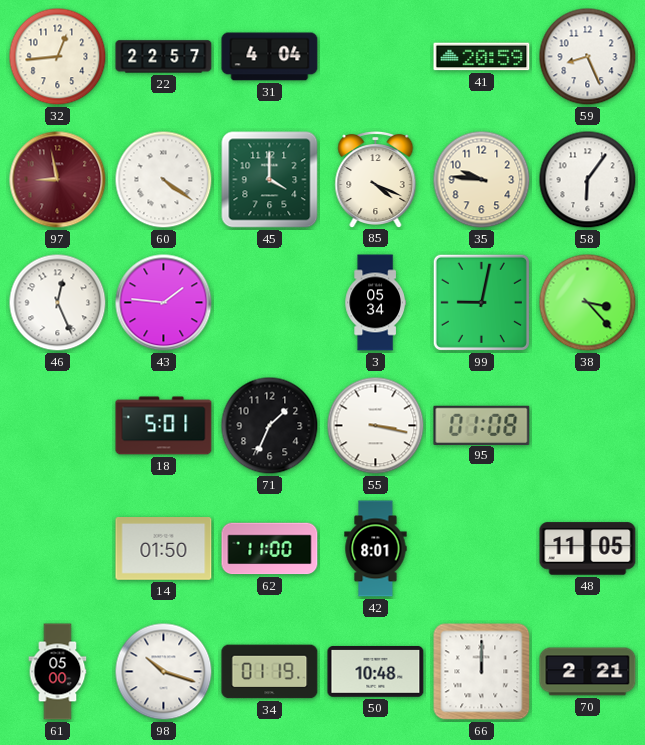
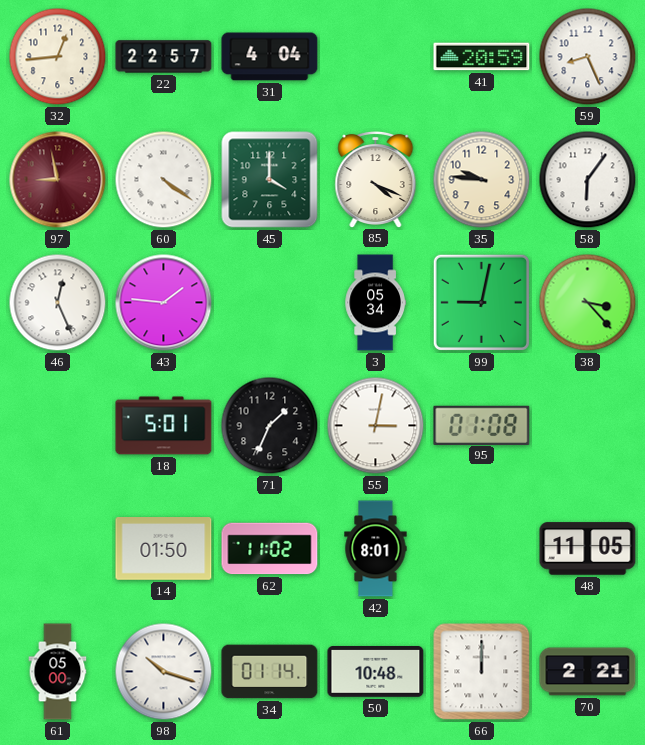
55: 3:17 -> 3:02
62: 11:00 -> 11:02
34: 01:19 -> 01:14
